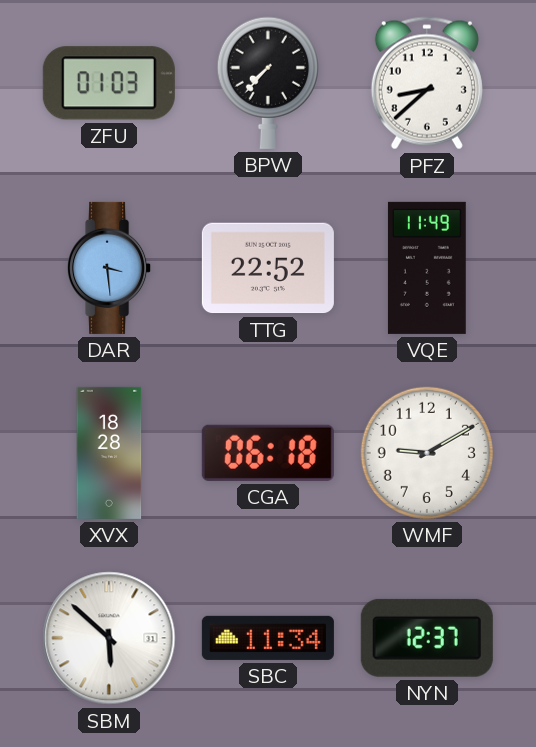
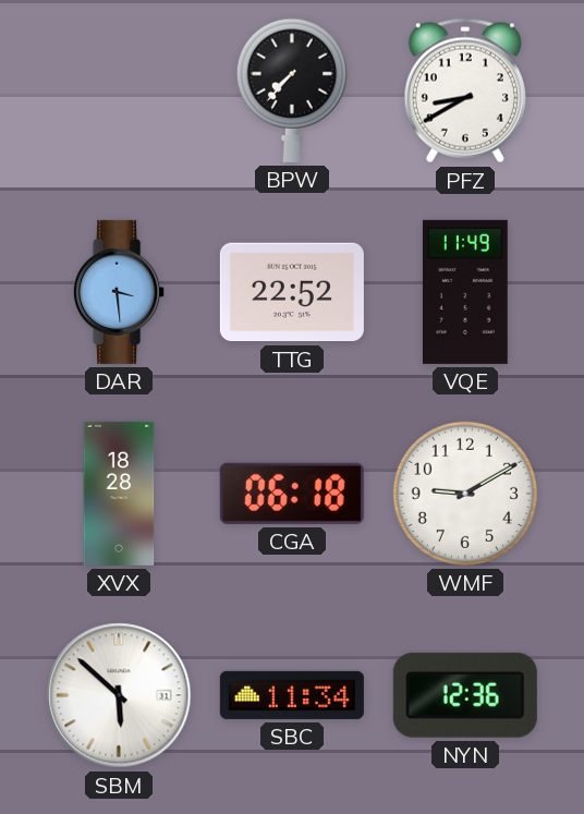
ZFU: 01:03 -> none
PFZ: 8:38 -> 8:40
NYN: 12:37 -> 12:36
